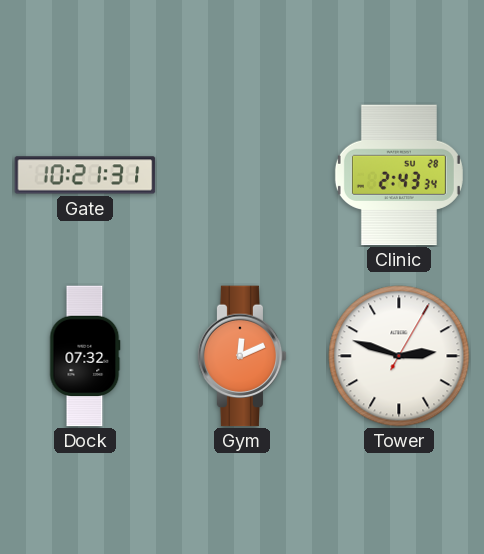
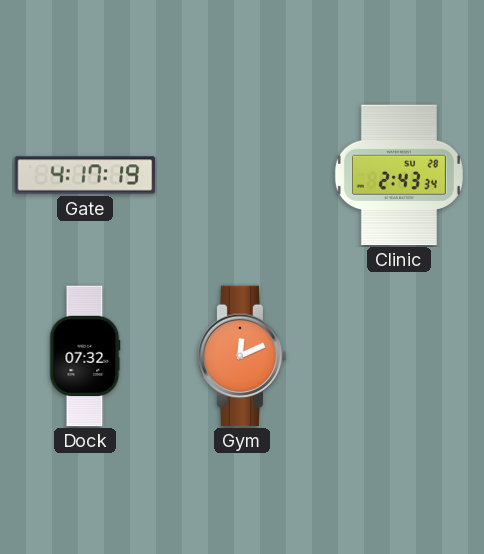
Gate: 10:21 -> 4:17
Tower: 2:48 -> none
